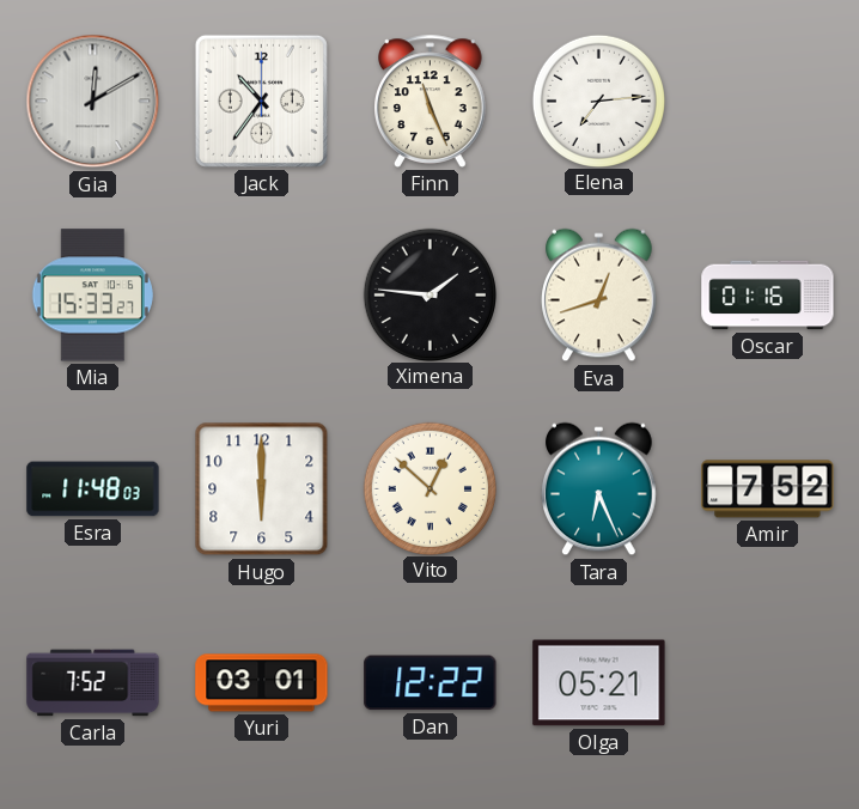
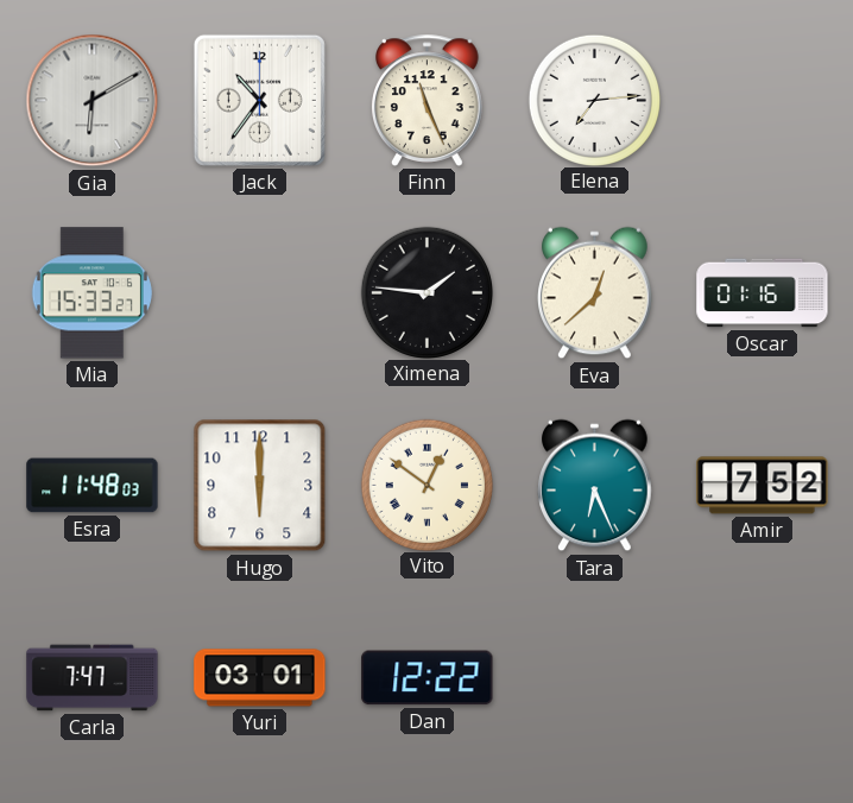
Gia: 12:10 -> 6:10
Eva: 12:42 -> 12:38
Vito: 12:52 -> 12:51
Carla: 7:52 -> 7:47
Olga: 05:21 -> none
